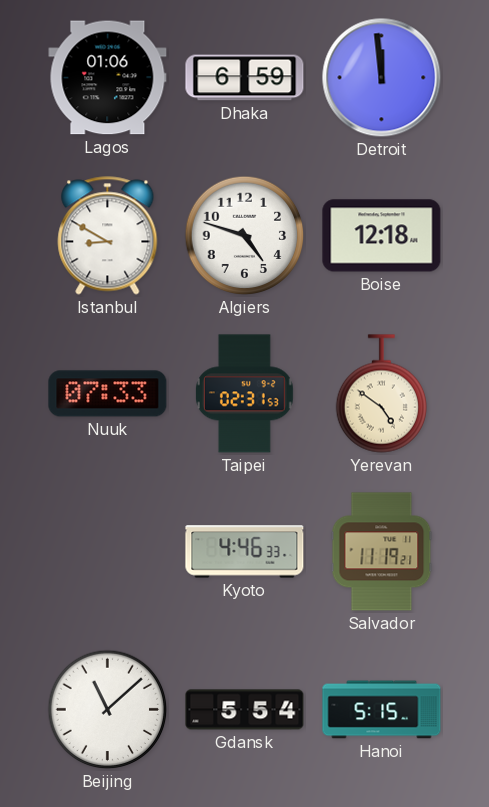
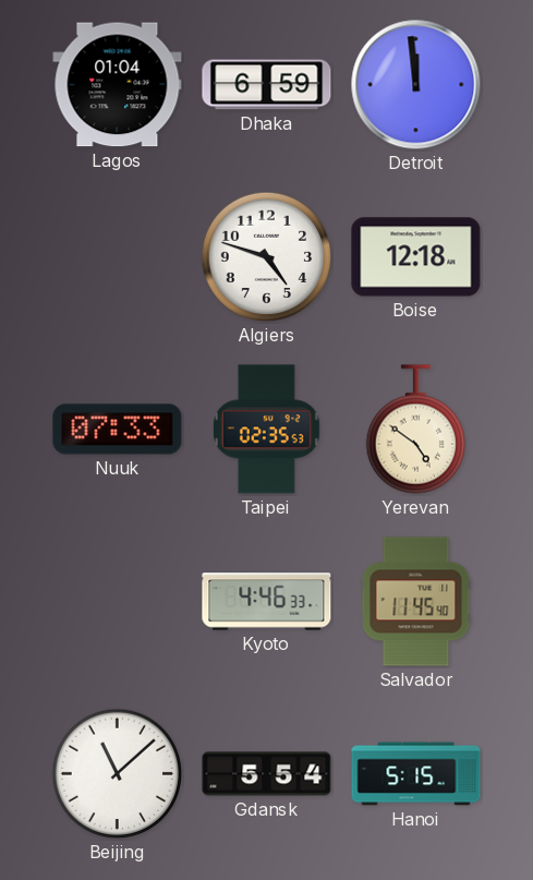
Lagos: 01:06 -> 01:04
Istanbul: 8:50 -> none
Taipei: 02:31 -> 02:35
Salvador: 11:19 -> 11:45
